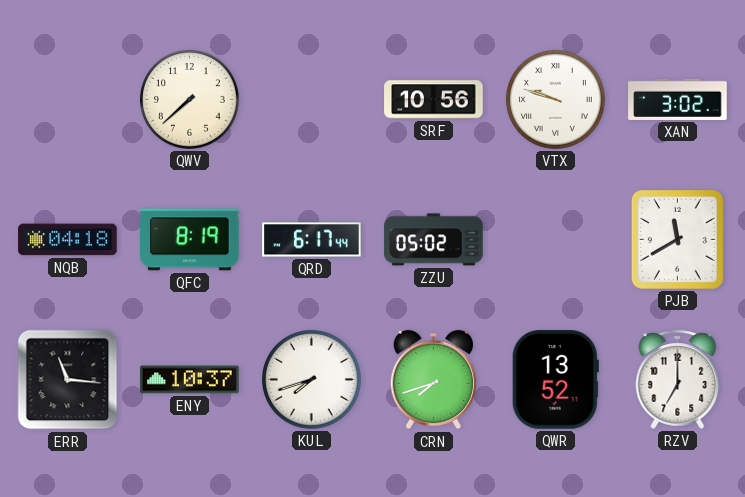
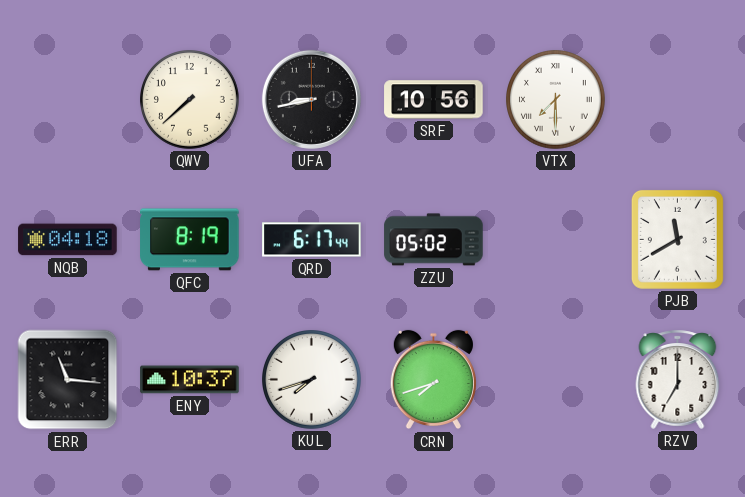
UFA: none -> 8:43
VTX: 9:48 -> 7:30
XAN: 3:02 -> none
QWR: 13:52 -> none
